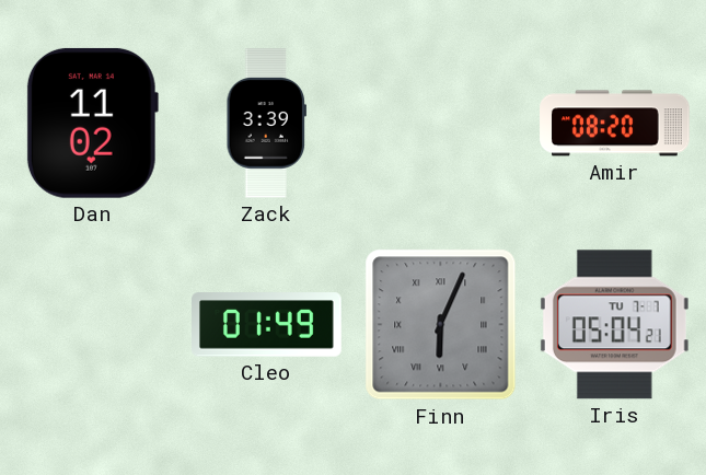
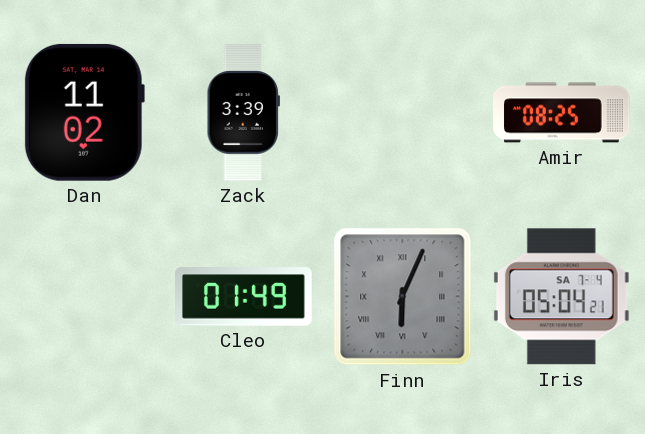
Amir: 08:20 -> 08:25
Iris date: TU 7-7 -> SA 7-4
